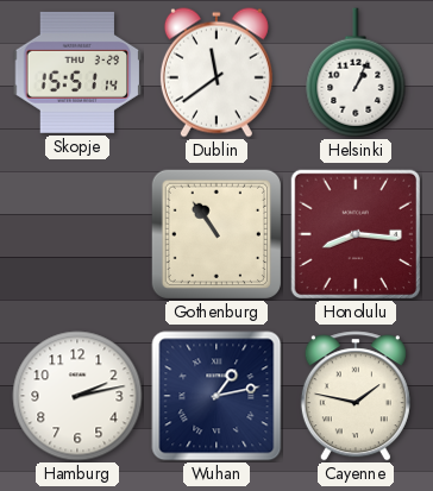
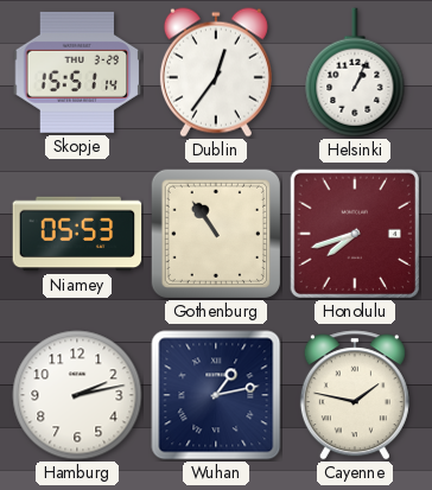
Dublin: 11:39 -> 12:36
Niamey: none -> 05:53
Honolulu: 8:16 -> 7:42
